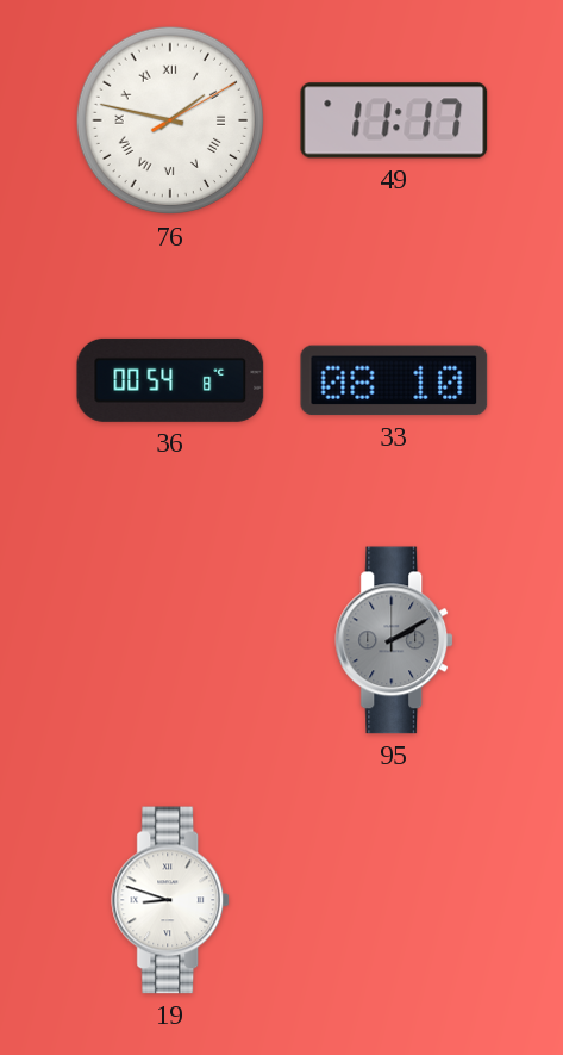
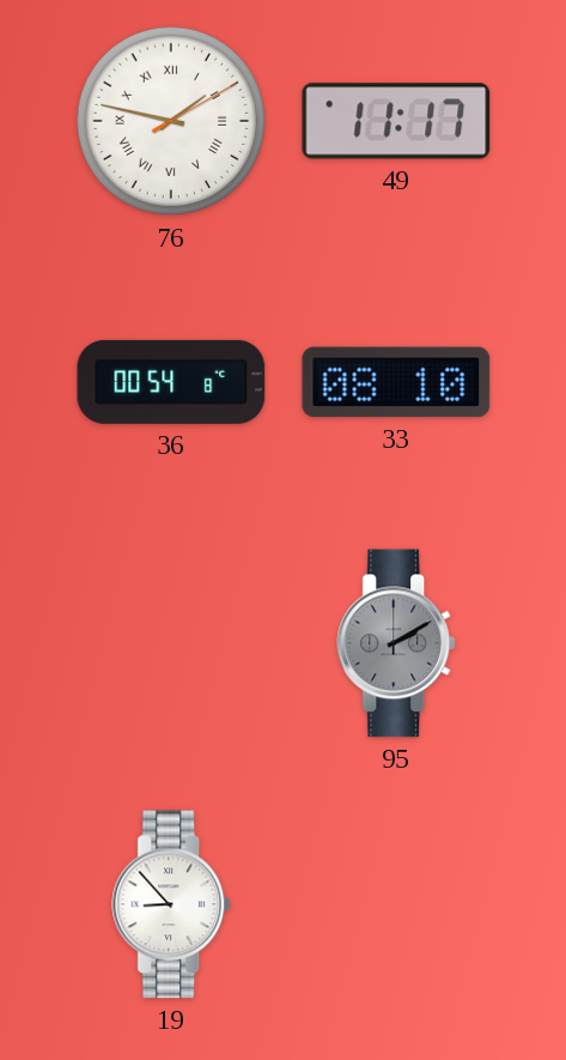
19: 8:48 -> 8:53
